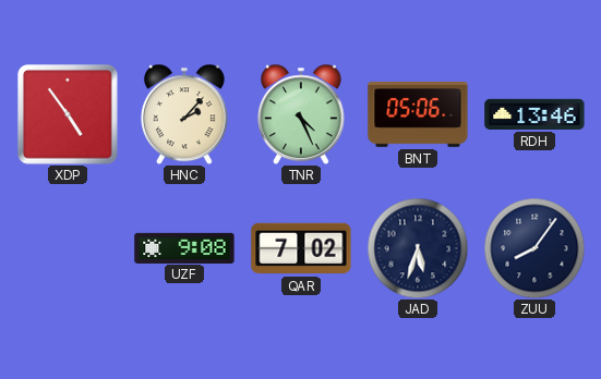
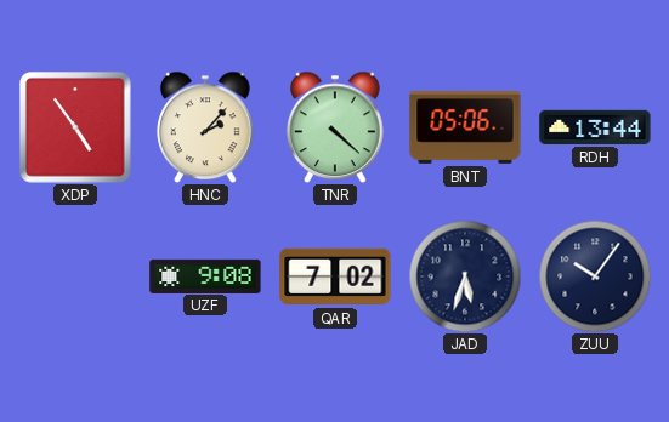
TNR: 4:26 -> 4:22
RDH: 13:46 -> 13:44
ZUU: 8:06 -> 10:06
